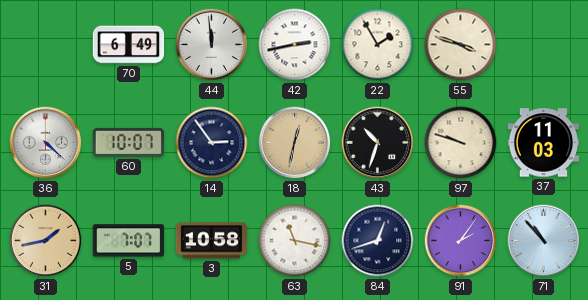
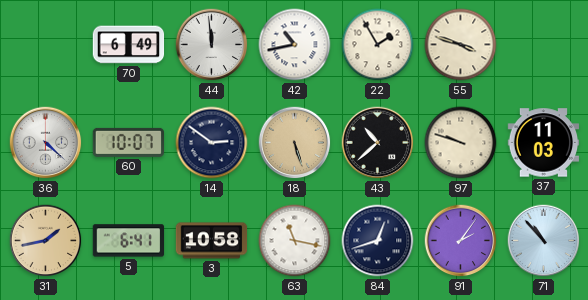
42: 2:43 -> 10:43
14: 2:54 -> 2:51
18: 12:32 -> 5:27
43: 10:33 -> 10:38
5: 7:07 -> 6:41
